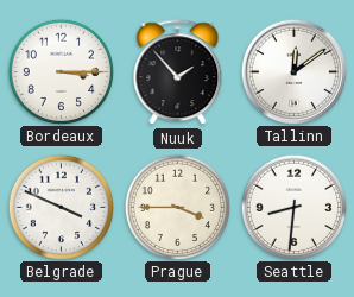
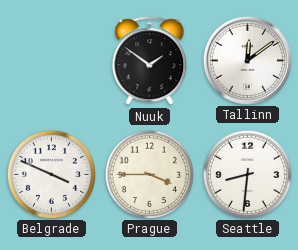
Bordeaux: 3:15 -> none
Nuuk: 1:53 -> 1:51
